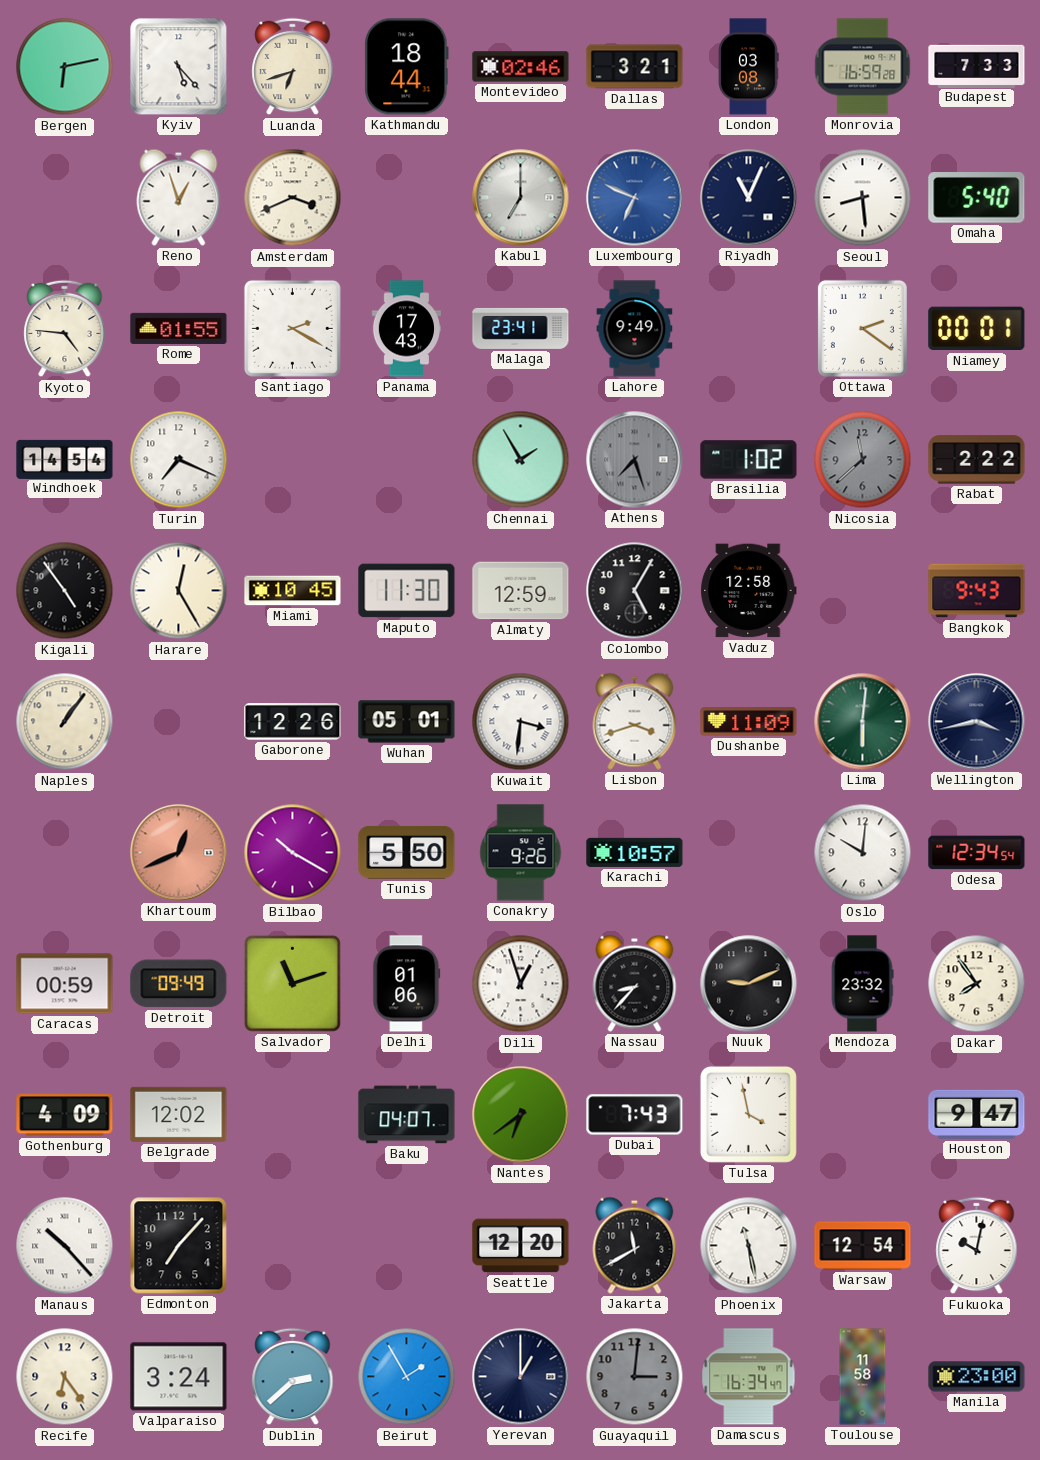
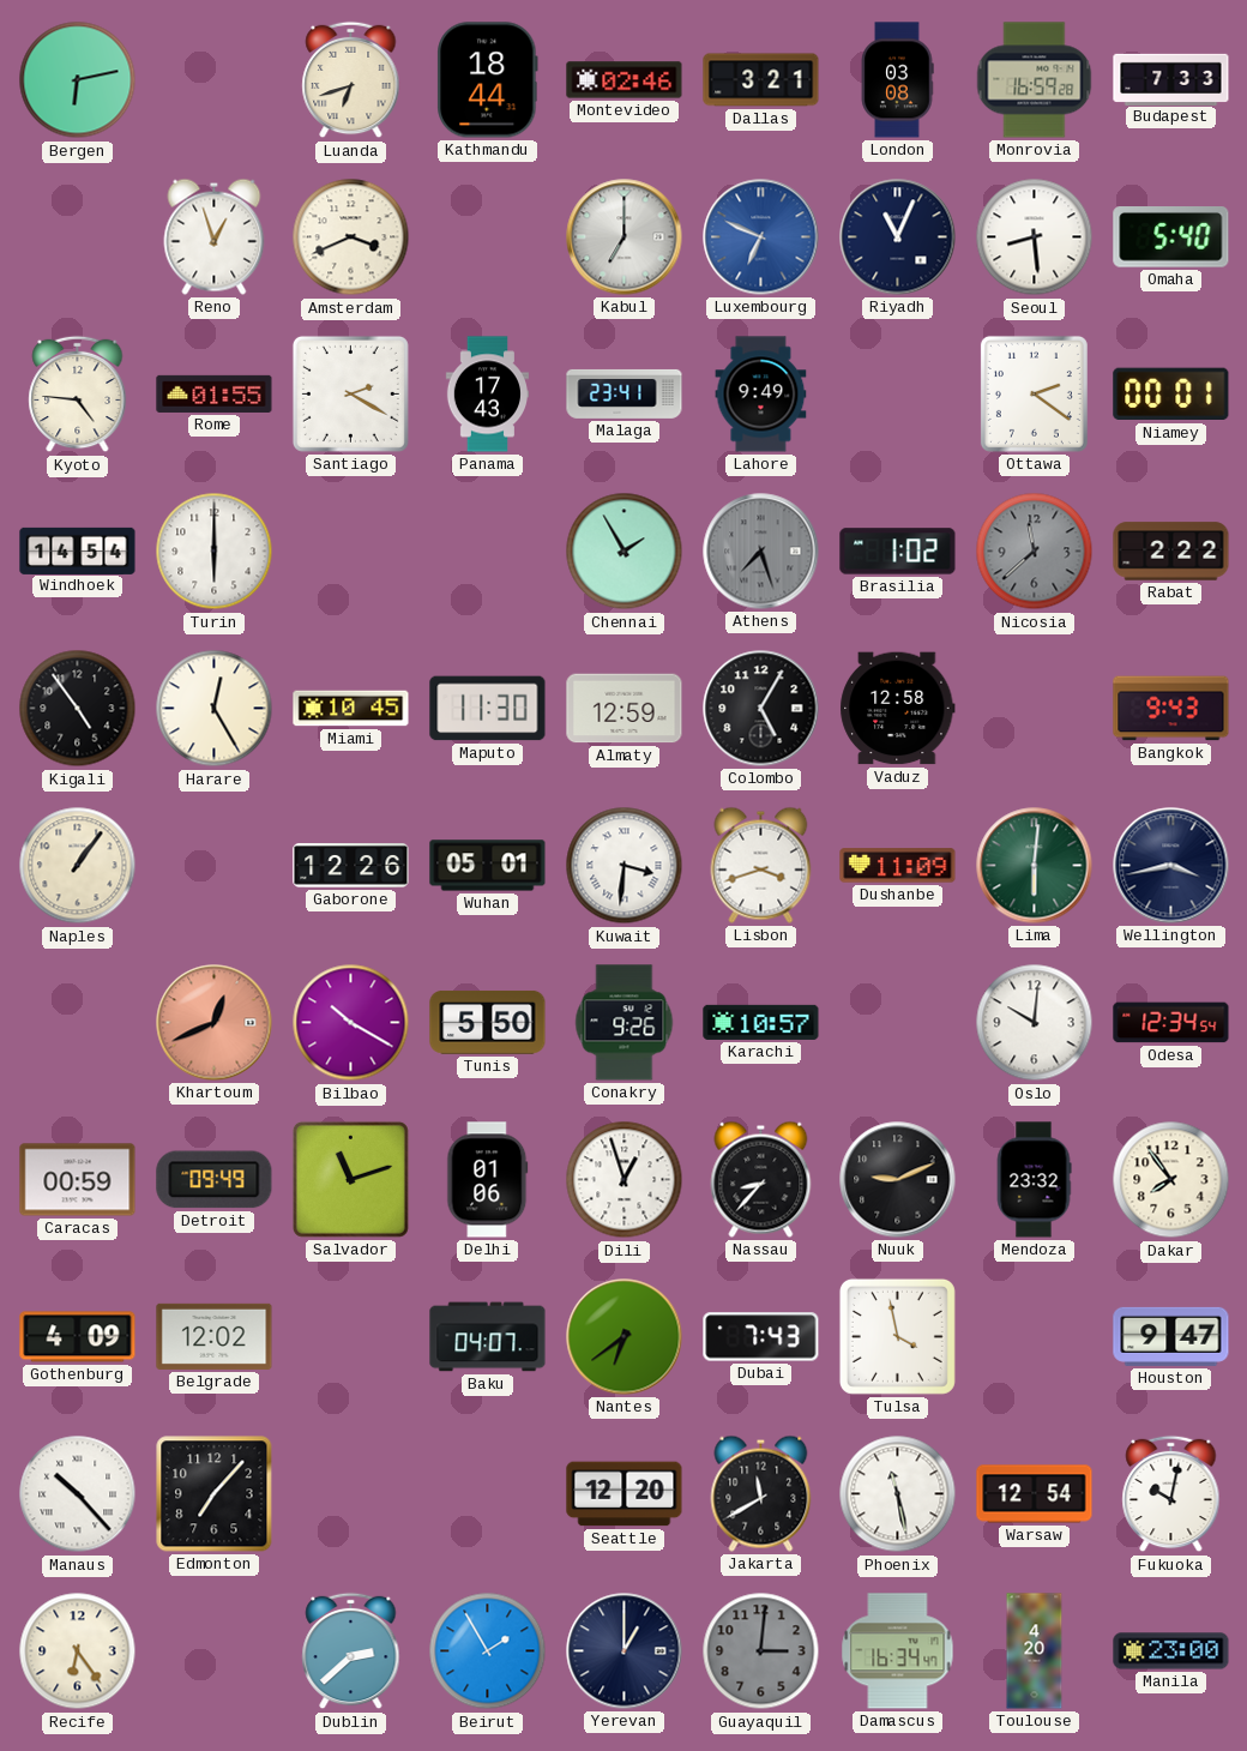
Kyiv: 5:23 -> none
Turin: 7:19 -> 6:00
Valparaiso: 3:24 -> none
Toulouse: 11:58 -> 4:20
